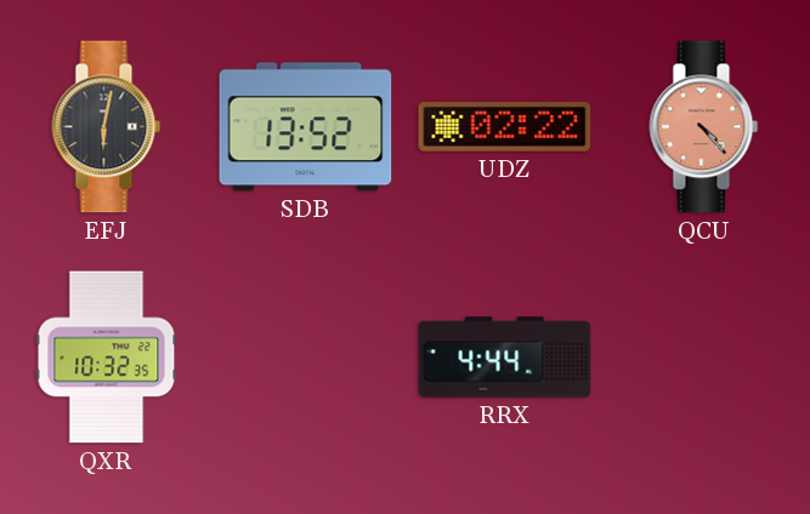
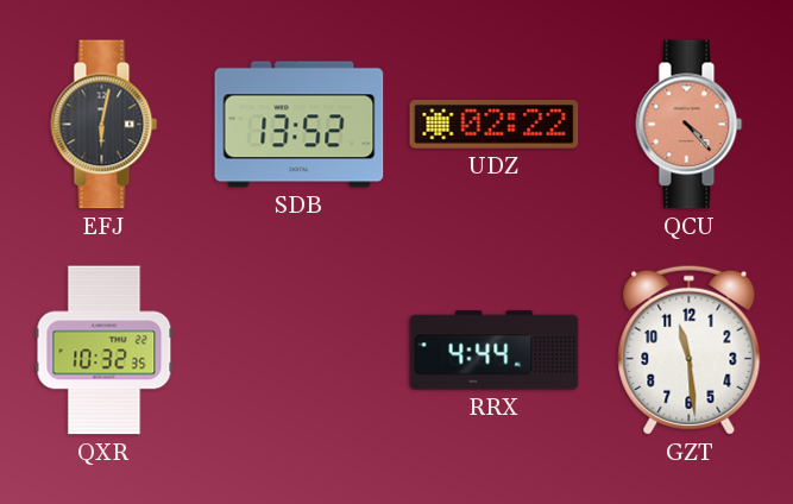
GZT: none -> 11:29
